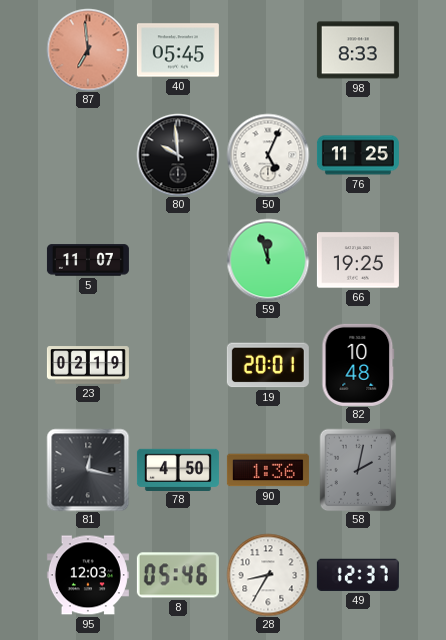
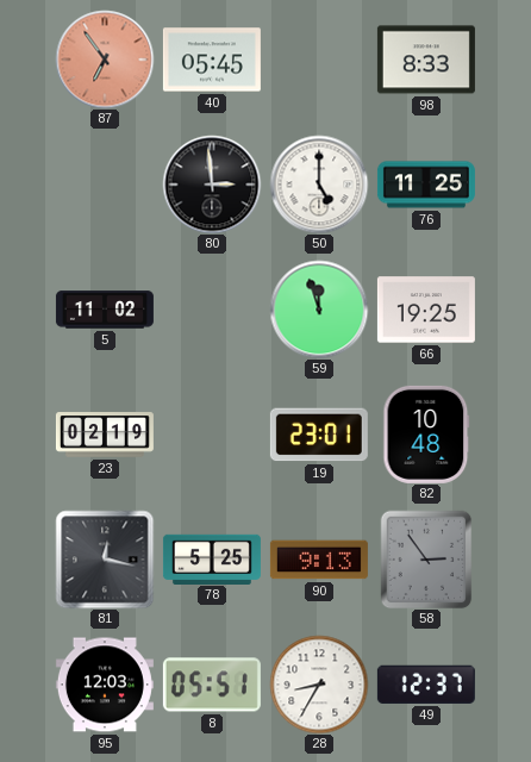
87: 6:59 -> 6:54
80: 9:59 -> 2:59
50: 5:04 -> 5:00
5: 11:07 -> 11:02
19: 20:01 -> 23:01
78: 4:50 -> 5:25
90: 1:36 -> 9:13
58: 2:02 -> 2:54
8: 05:46 -> 05:51
